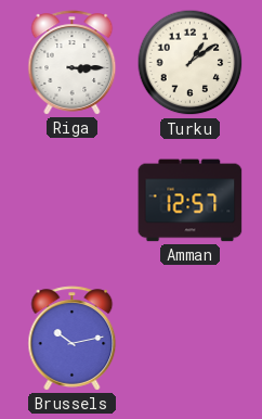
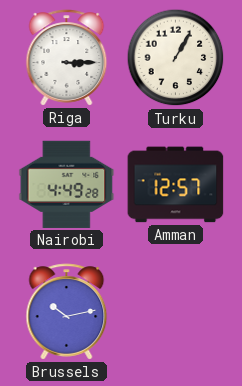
Turku: 1:09 -> 1:05
Nairobi: none -> 4:49
